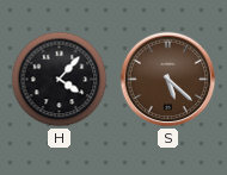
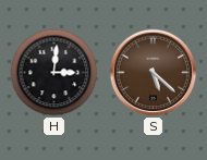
H: 4:07 -> 3:01
